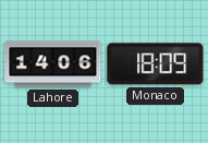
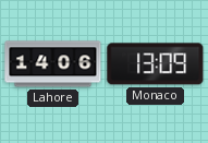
Monaco: 18:09 -> 13:09
